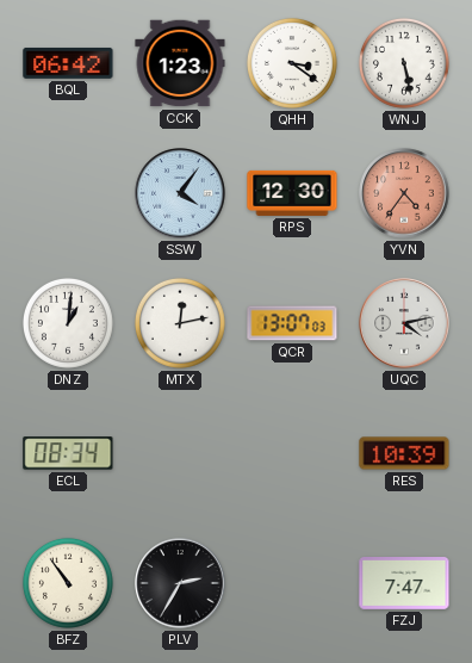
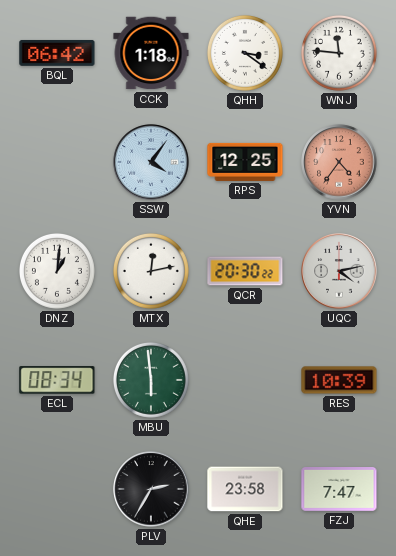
CCK: 1:23 -> 1:18
WNJ: 5:28 -> 11:46
RPS: 12:30 -> 12:25
QCR: 13:07 -> 20:30
MBU: none -> 5:59
BFZ: 10:54 -> none
QHE: none -> 23:58
